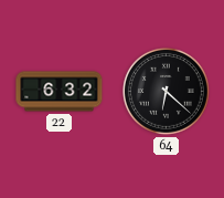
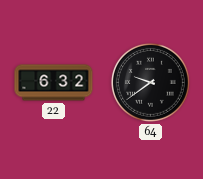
64: 6:22 -> 9:39
